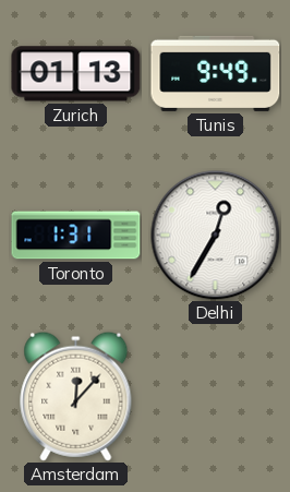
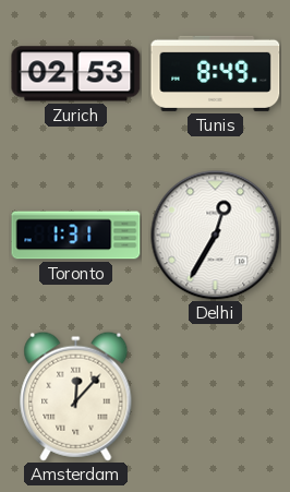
Zurich: 01:13 -> 02:53
Tunis: 9:49 -> 8:49
